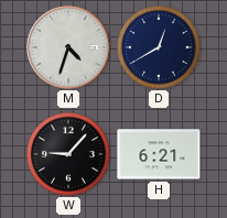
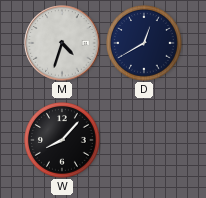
W: 9:07 -> 8:07
H: 6:21 -> none
